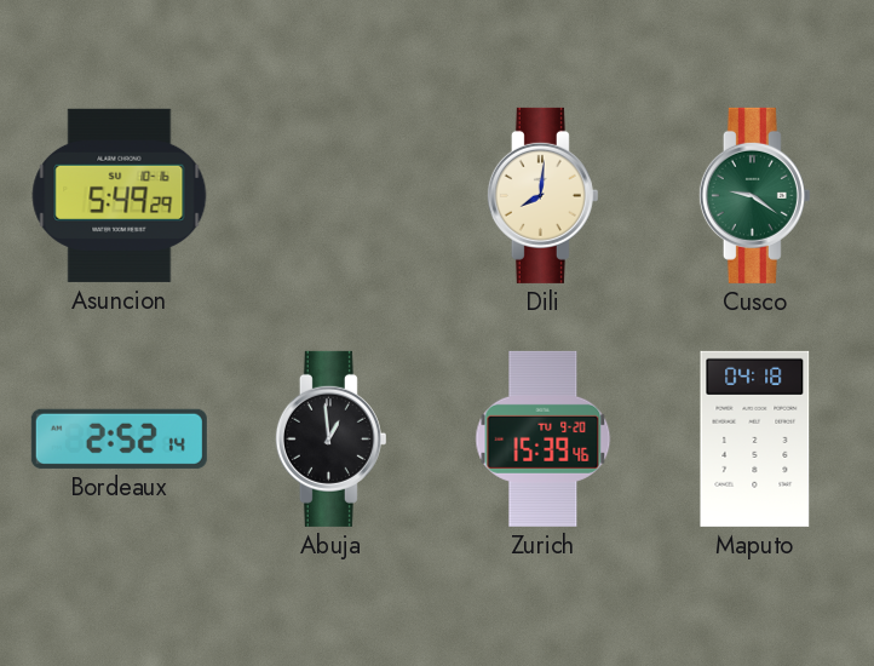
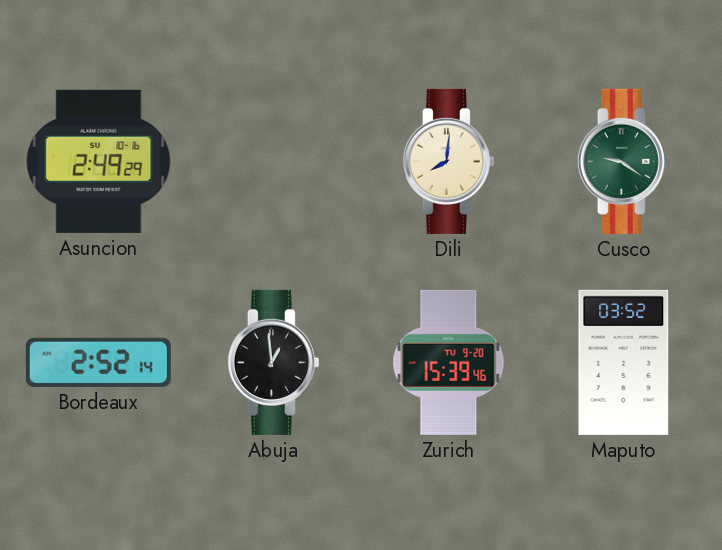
Asuncion: 5:49 -> 2:49
Maputo: 04:18 -> 03:52
